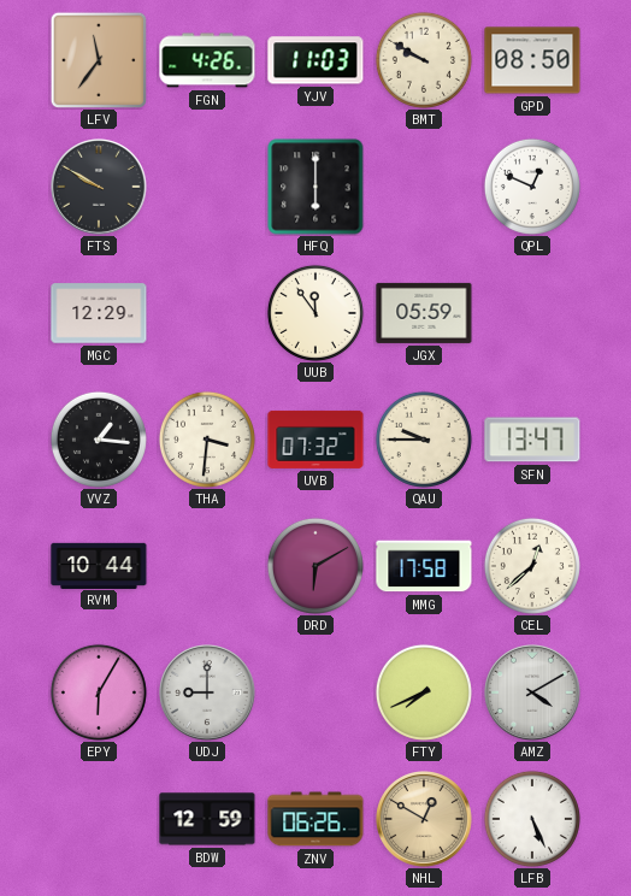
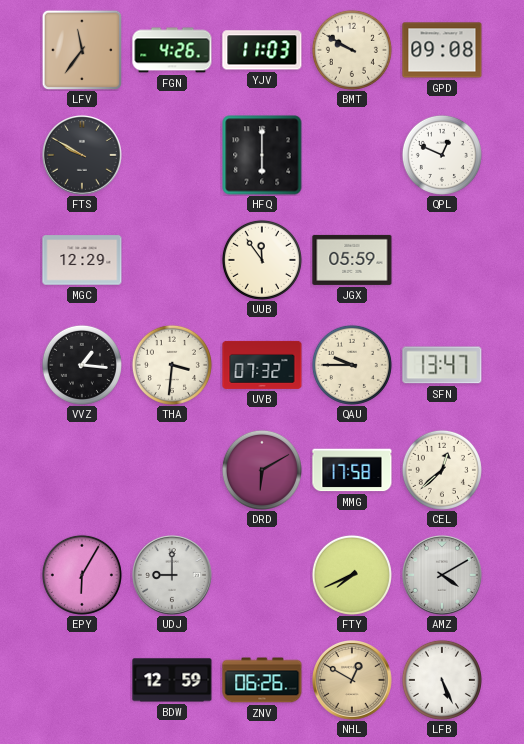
GPD: 08:50 -> 09:08
RVM: 10:44 -> none
